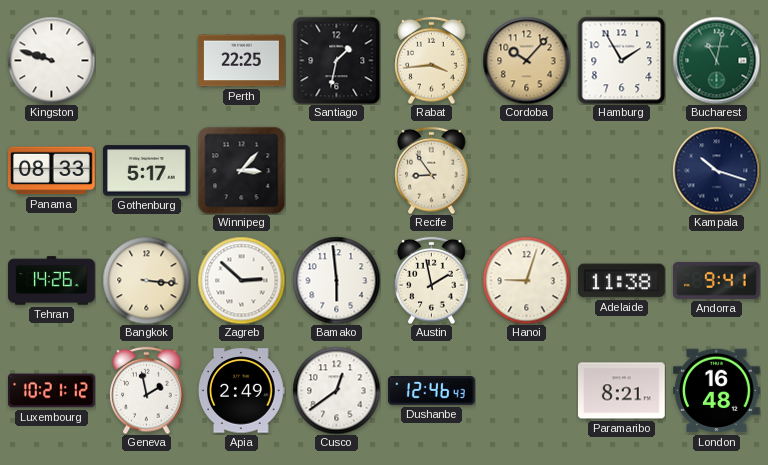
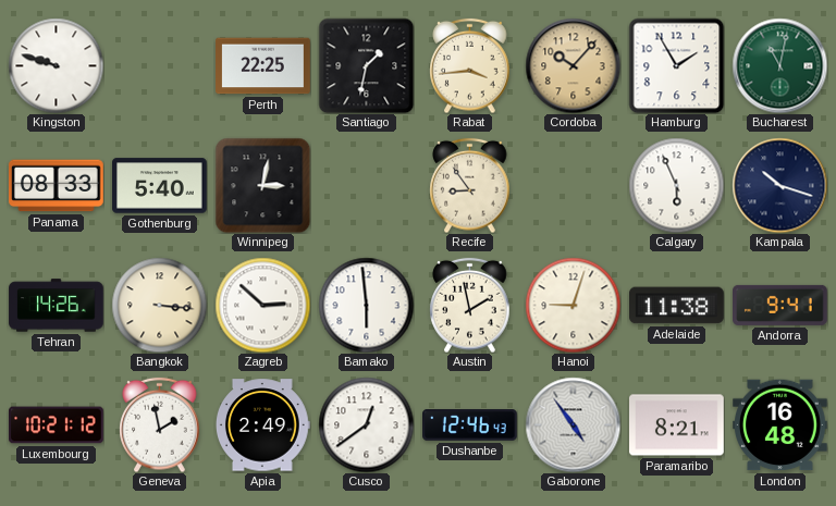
Gothenburg: 5:17 -> 5:40
Winnipeg: 3:07 -> 3:02
Calgary: none -> 5:56
Gaborone: none -> 4:54
